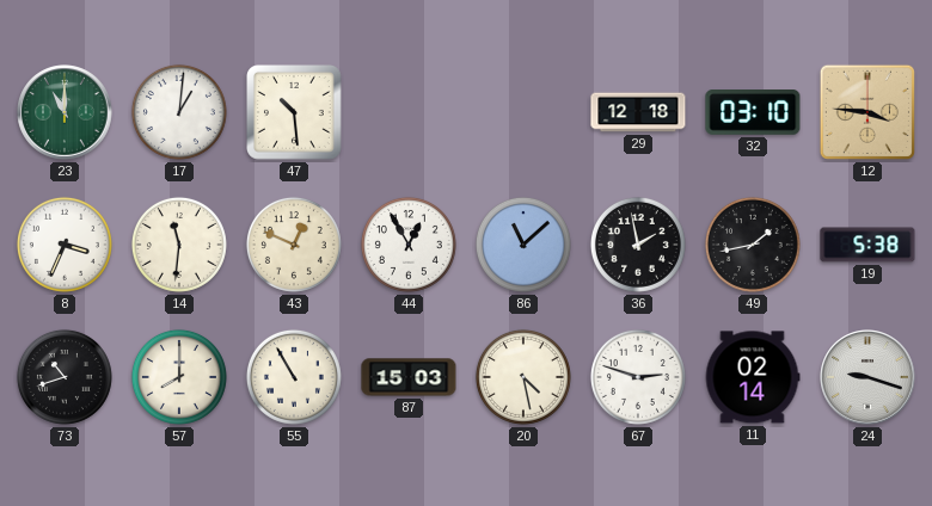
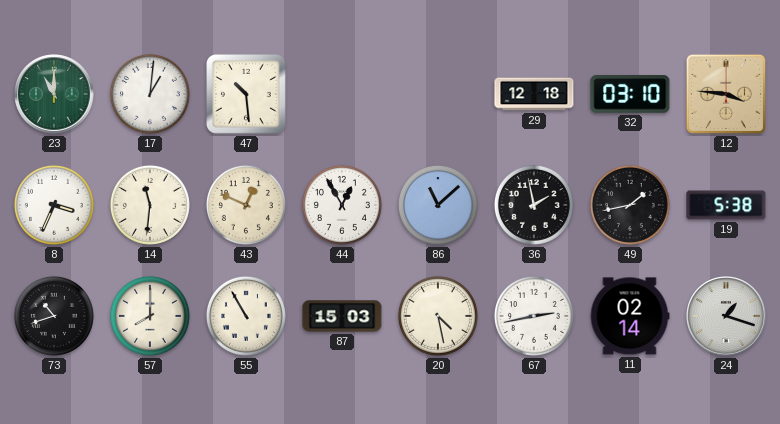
67: 2:48 -> 2:43
24: 9:18 -> 1:18
